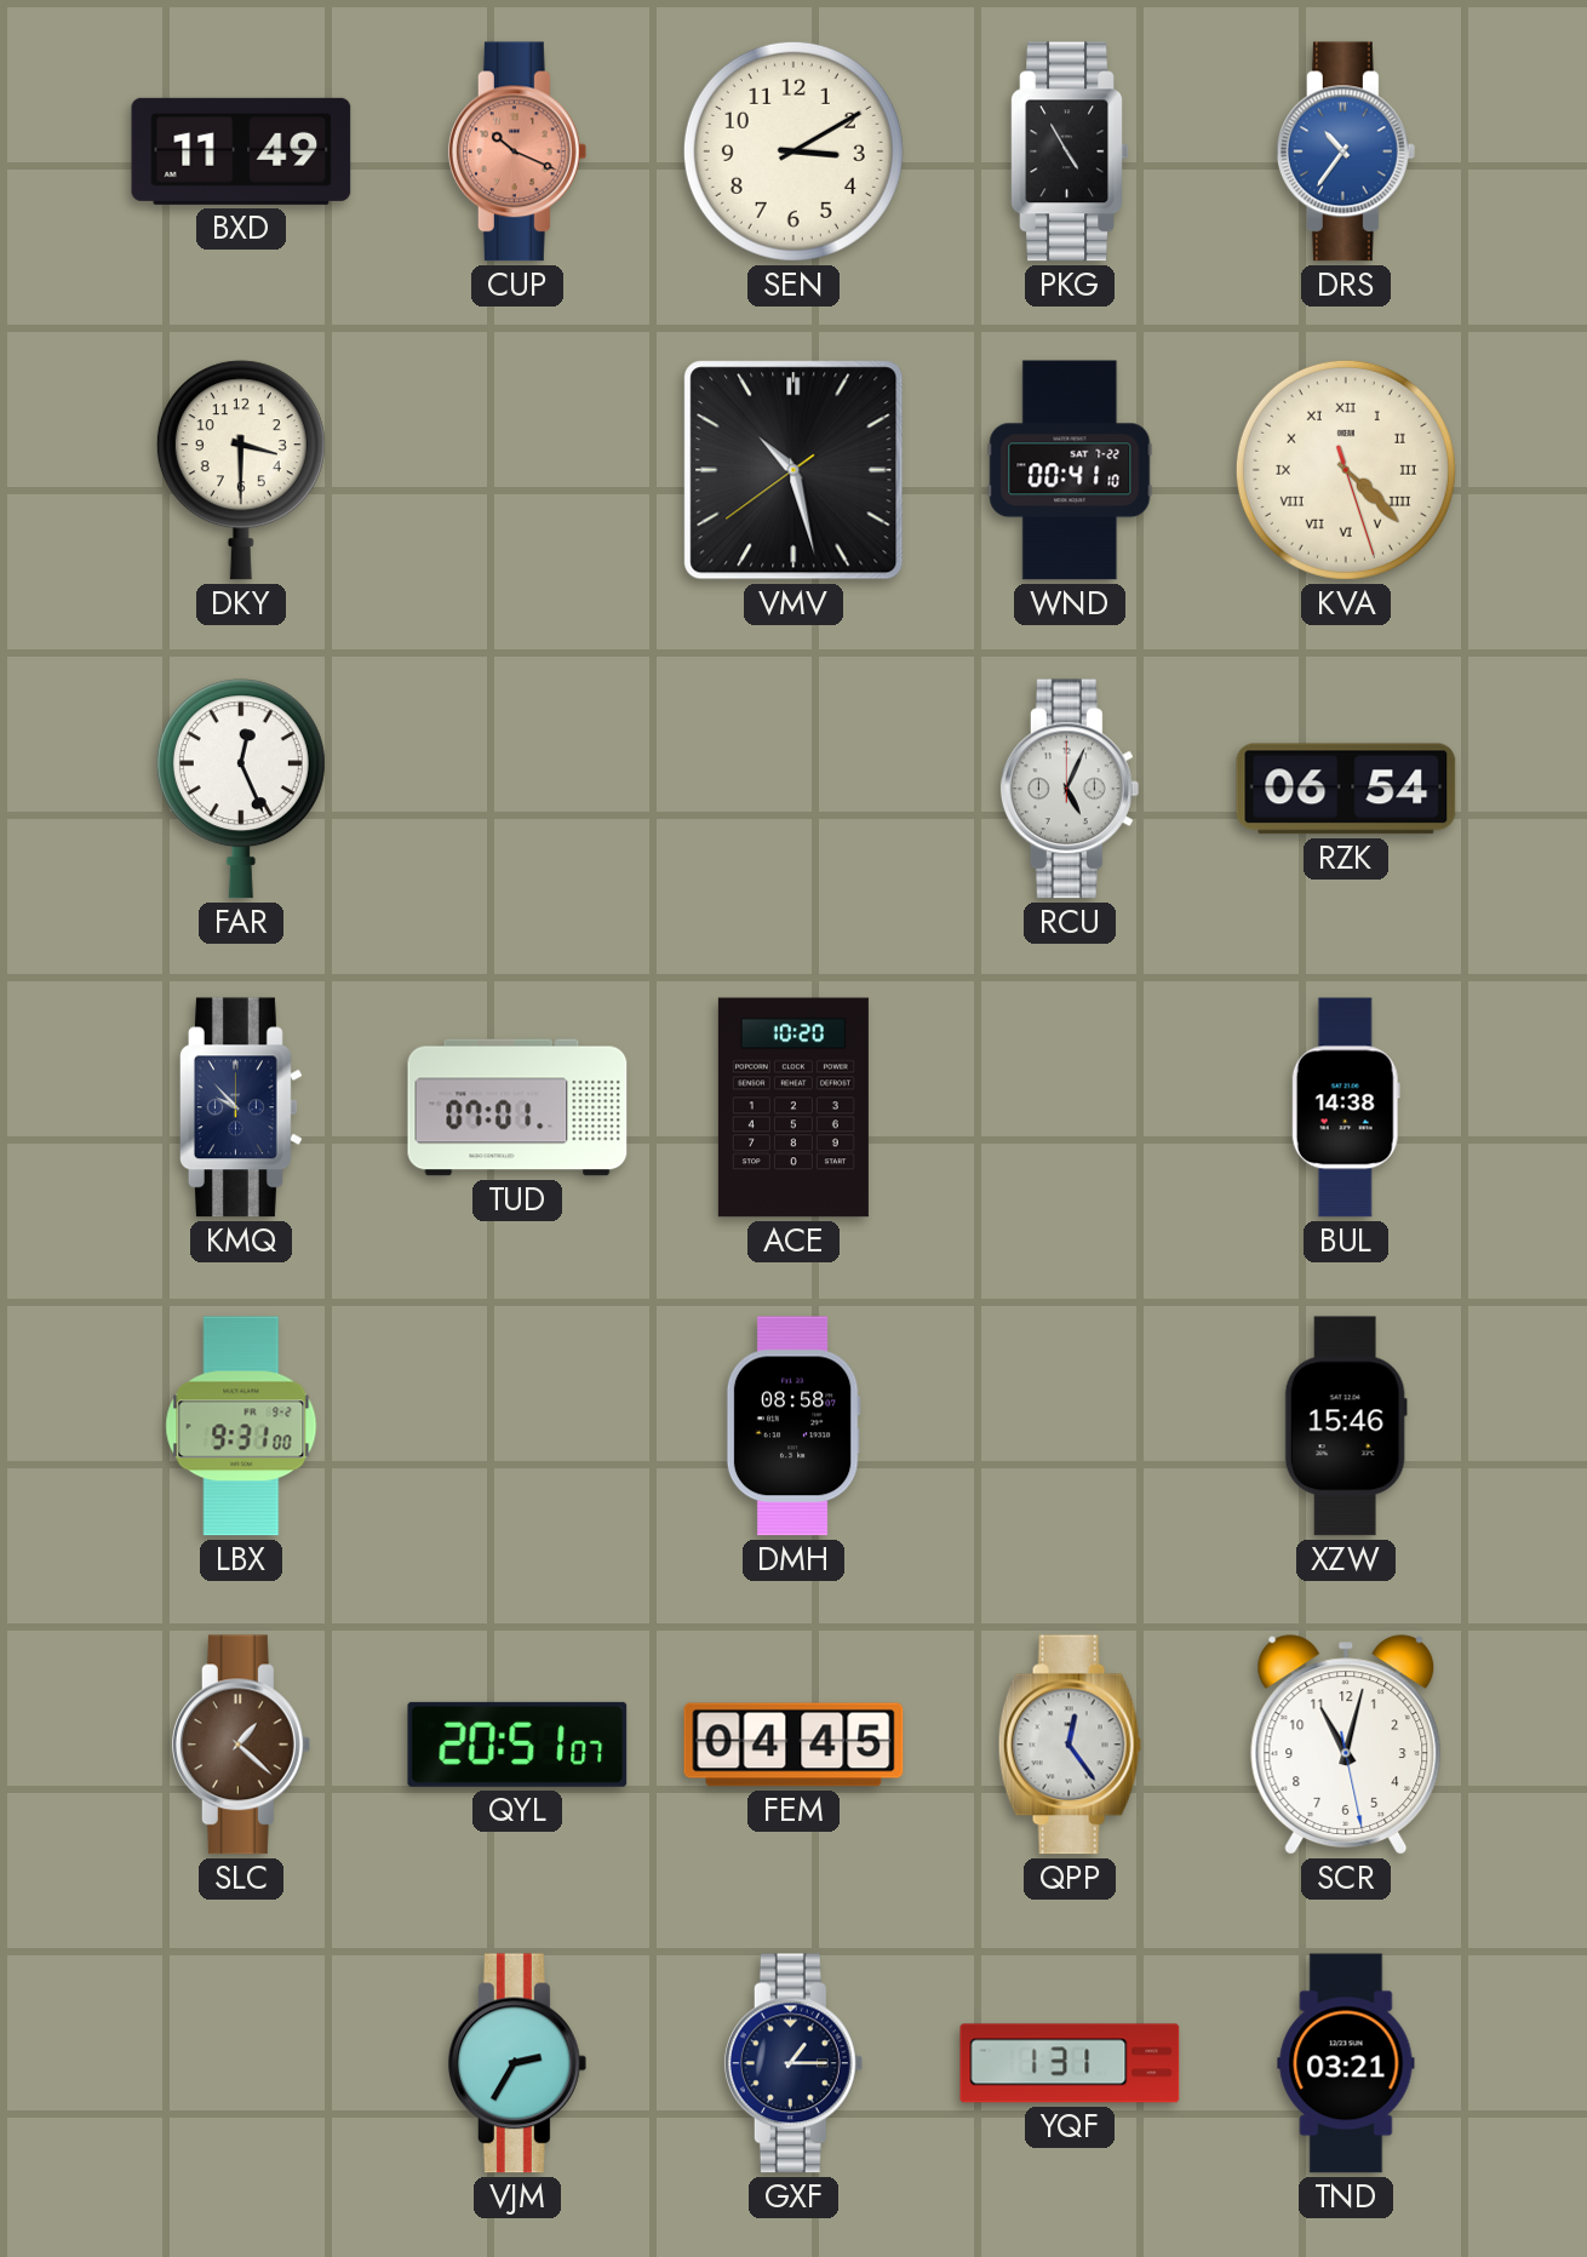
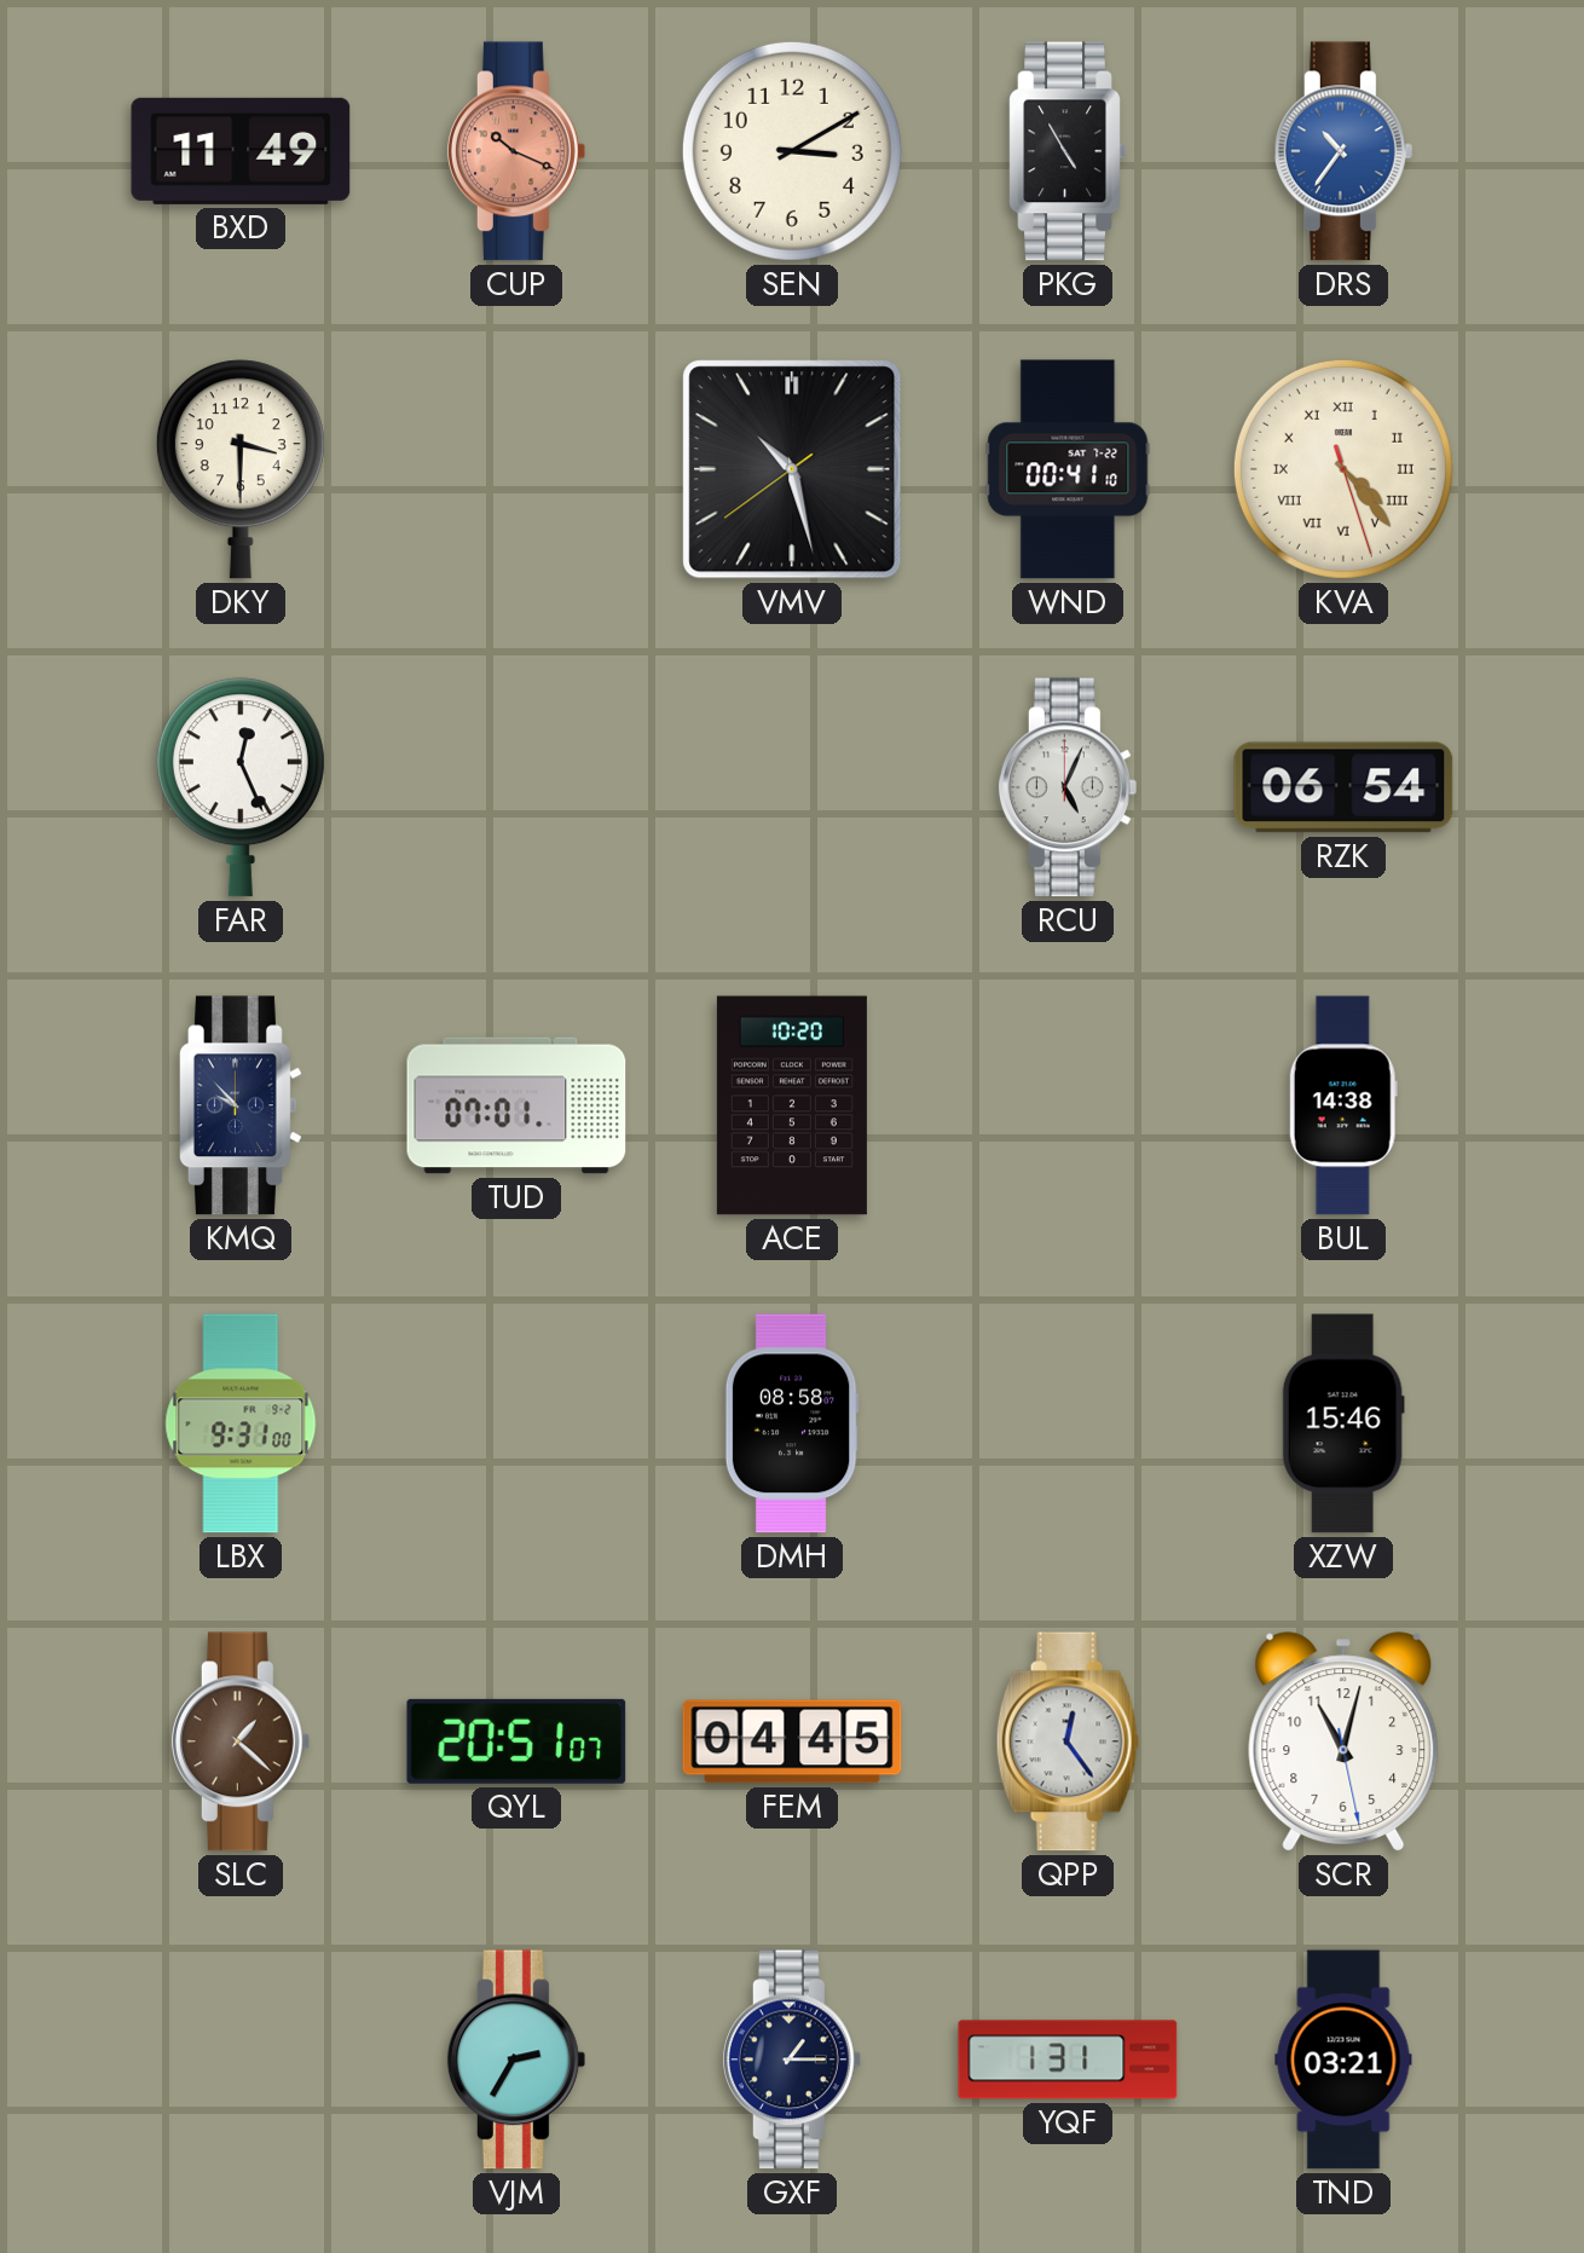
KVA: 4:22 -> 4:23
